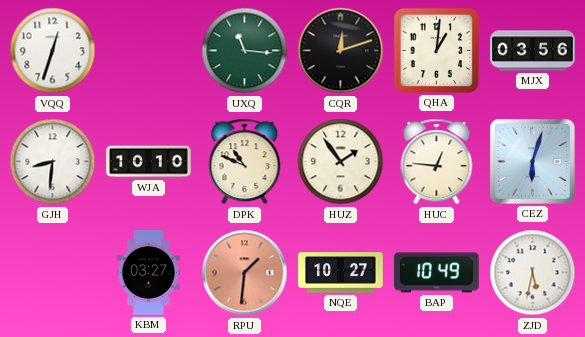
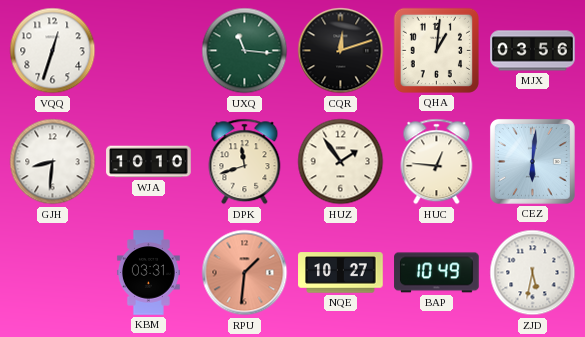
DPK: 10:49 -> 11:42
CEZ: 6:03 -> 6:01
KBM: 03:27 -> 03:31
